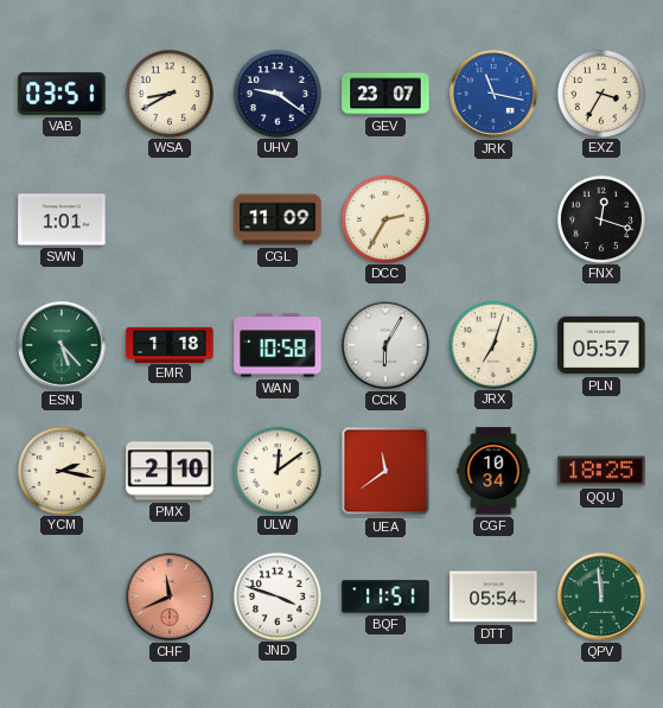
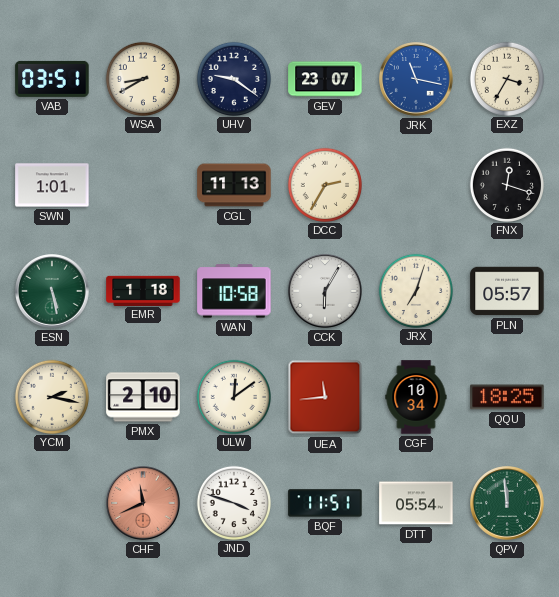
CGL: 11:09 -> 11:13
ESN: 5:23 -> 5:28
UEA: 11:39 -> 11:44
